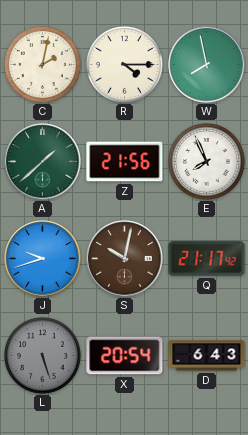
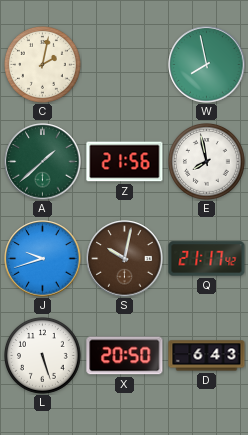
R: 4:15 -> none
E: 7:56 -> 7:58
L dial: grey -> white
X: 20:54 -> 20:50
